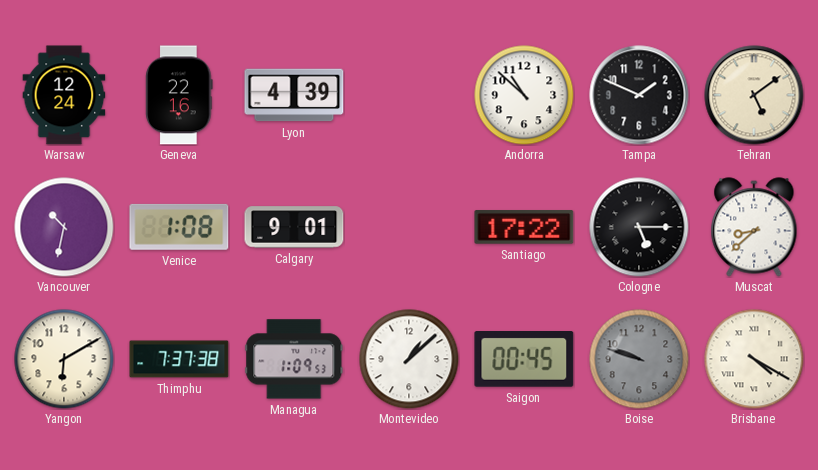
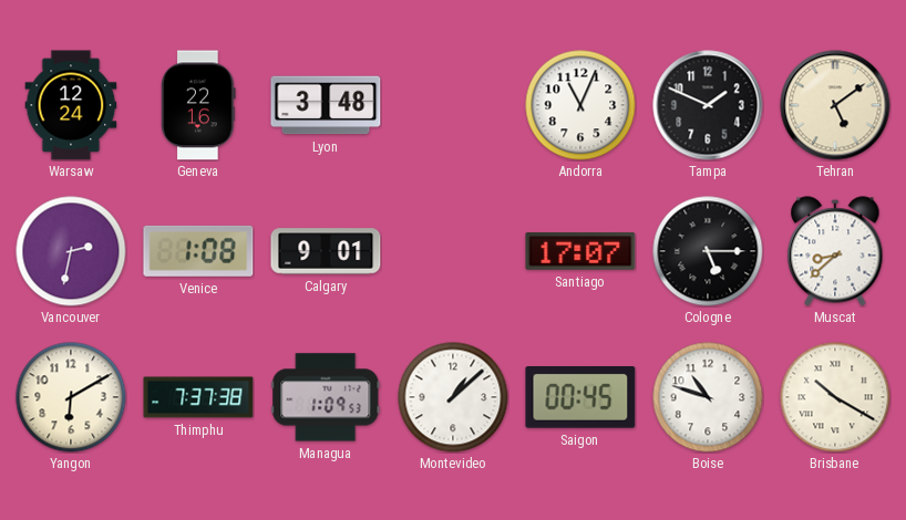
Lyon: 4:39 -> 3:48
Andorra: 10:52 -> 11:04
Vancouver: 10:32 -> 2:32
Santiago: 17:22 -> 17:07
Boise: 9:48 -> 10:48
Boise dial: grey -> white
Brisbane: 4:20 -> 10:20
